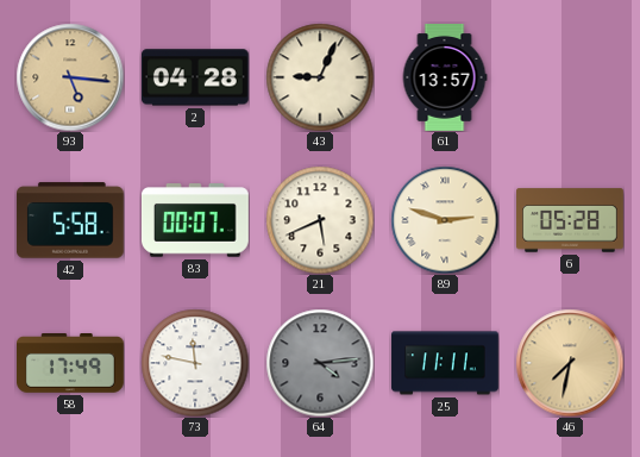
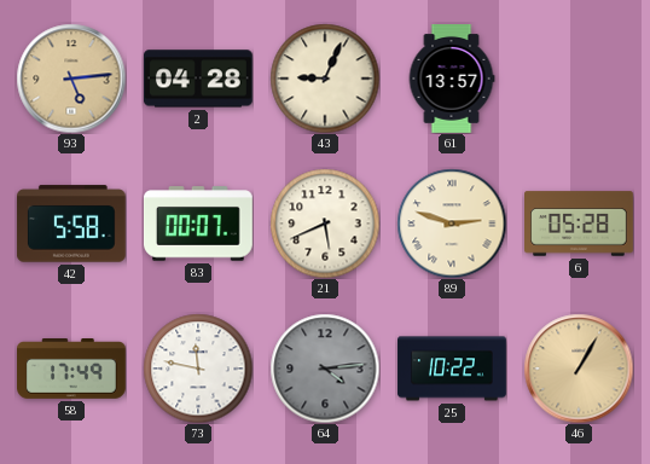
93: 5:16 -> 5:14
25: 11:11 -> 10:22
46: 7:32 -> 1:05
